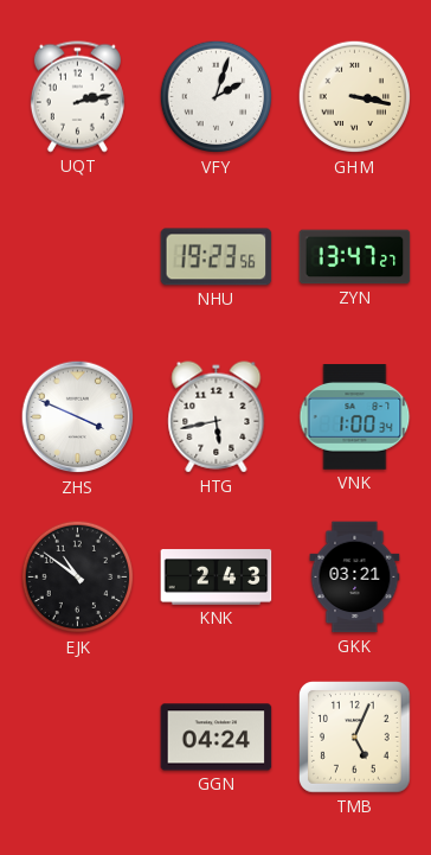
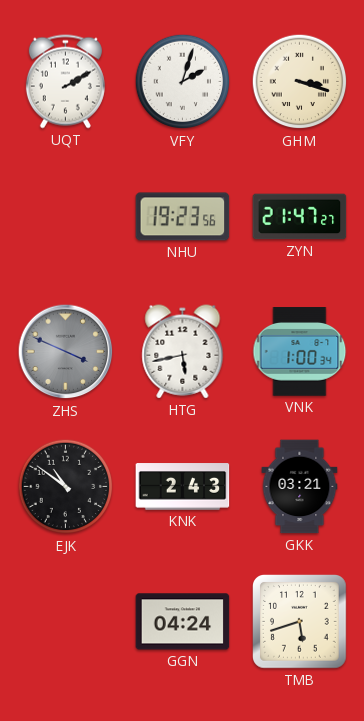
UQT: 2:13 -> 2:10
GHM: 3:17 -> 3:18
ZYN: 13:47 -> 21:47
ZHS dial: white -> grey
TMB: 5:04 -> 5:42
